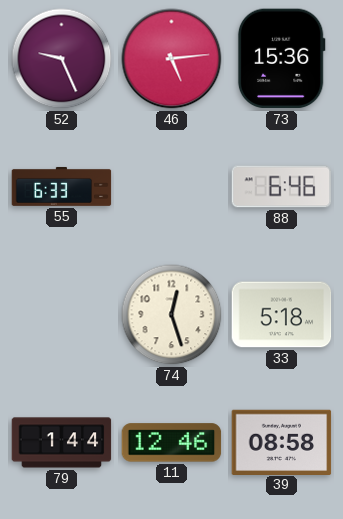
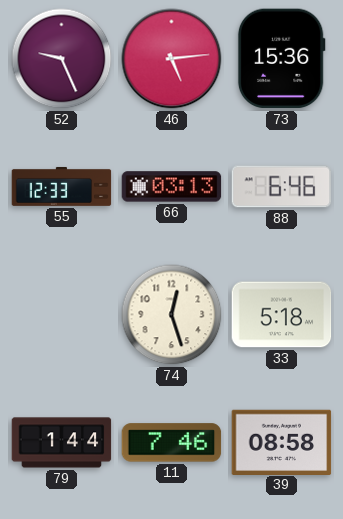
55: 6:33 -> 12:33
66: none -> 03:13
11: 12:46 -> 7:46
